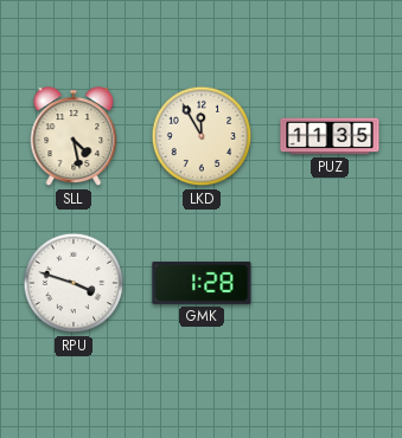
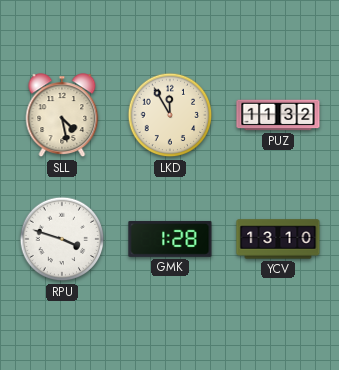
PUZ: 11:35 -> 11:32
YCV: none -> 13:10
